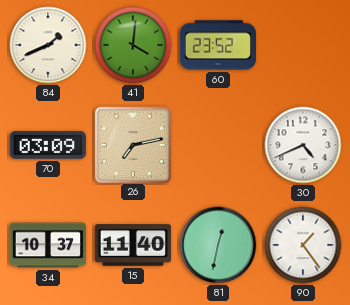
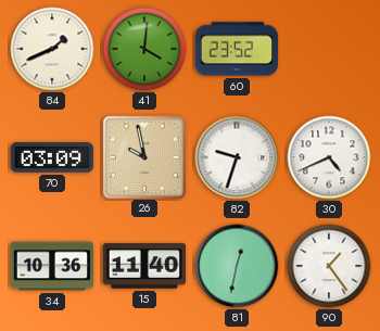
26: 7:13 -> 9:58
82: none -> 9:33
34: 10:37 -> 10:36
